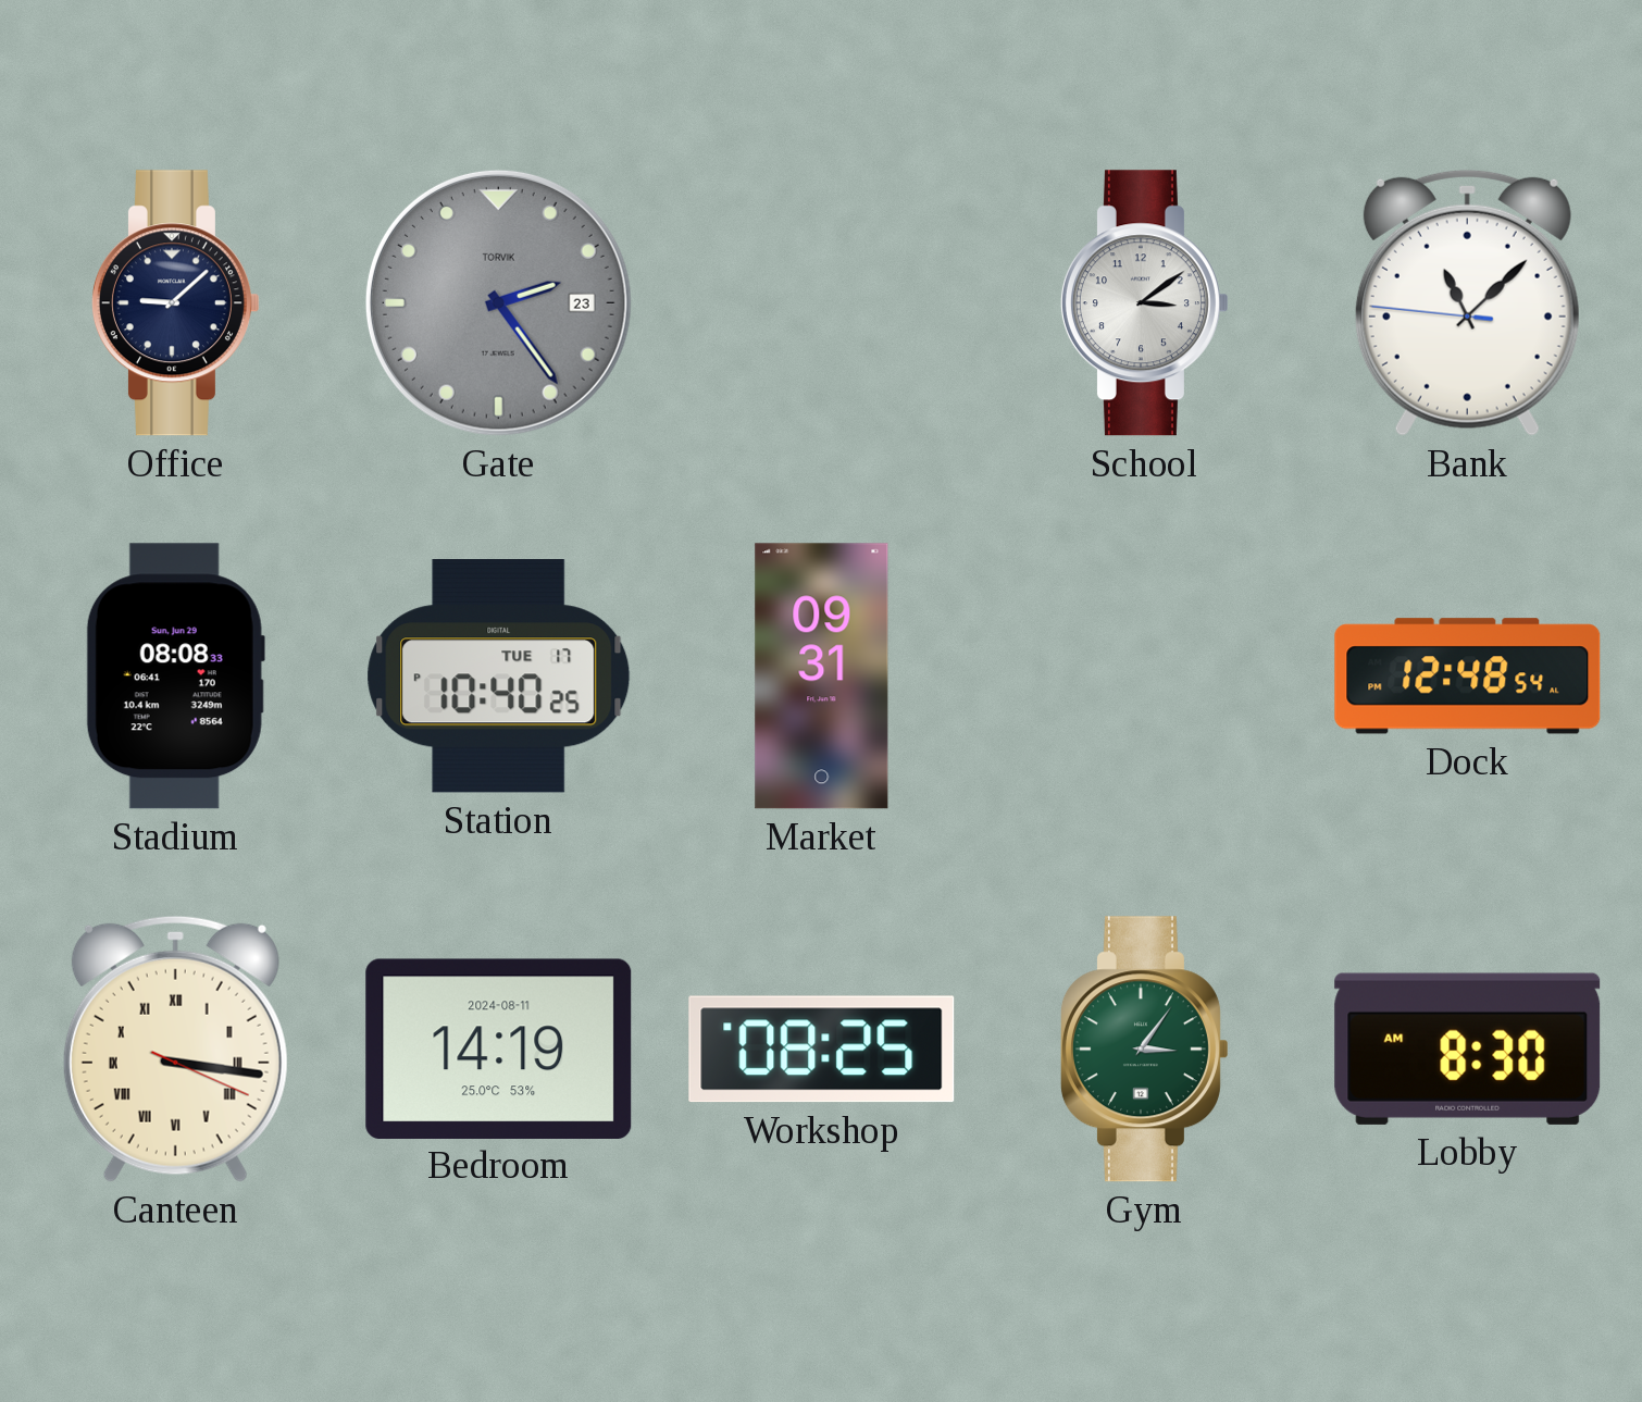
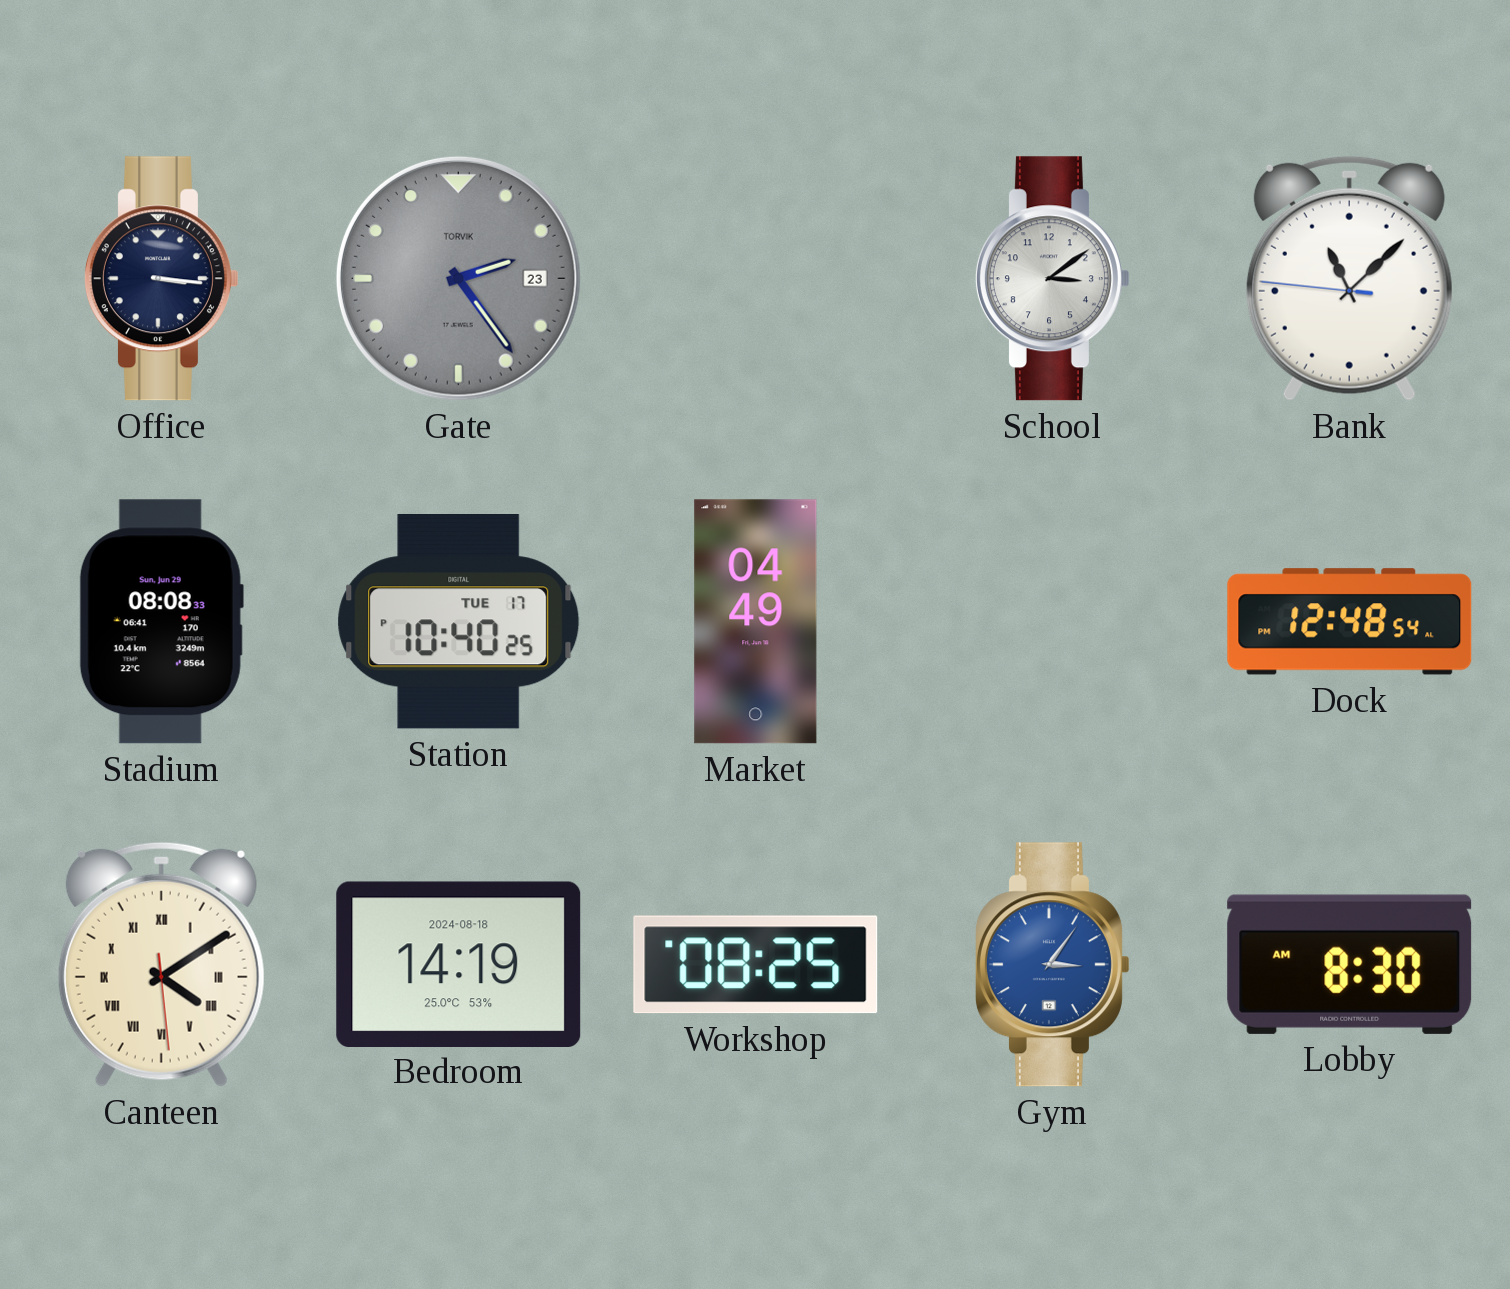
Office: 9:08 -> 3:16
Market: 09:31 -> 04:49
Canteen: 3:16 -> 4:09
Bedroom date: 2024-08-11 -> 2024-08-18
Gym dial: green -> blue
